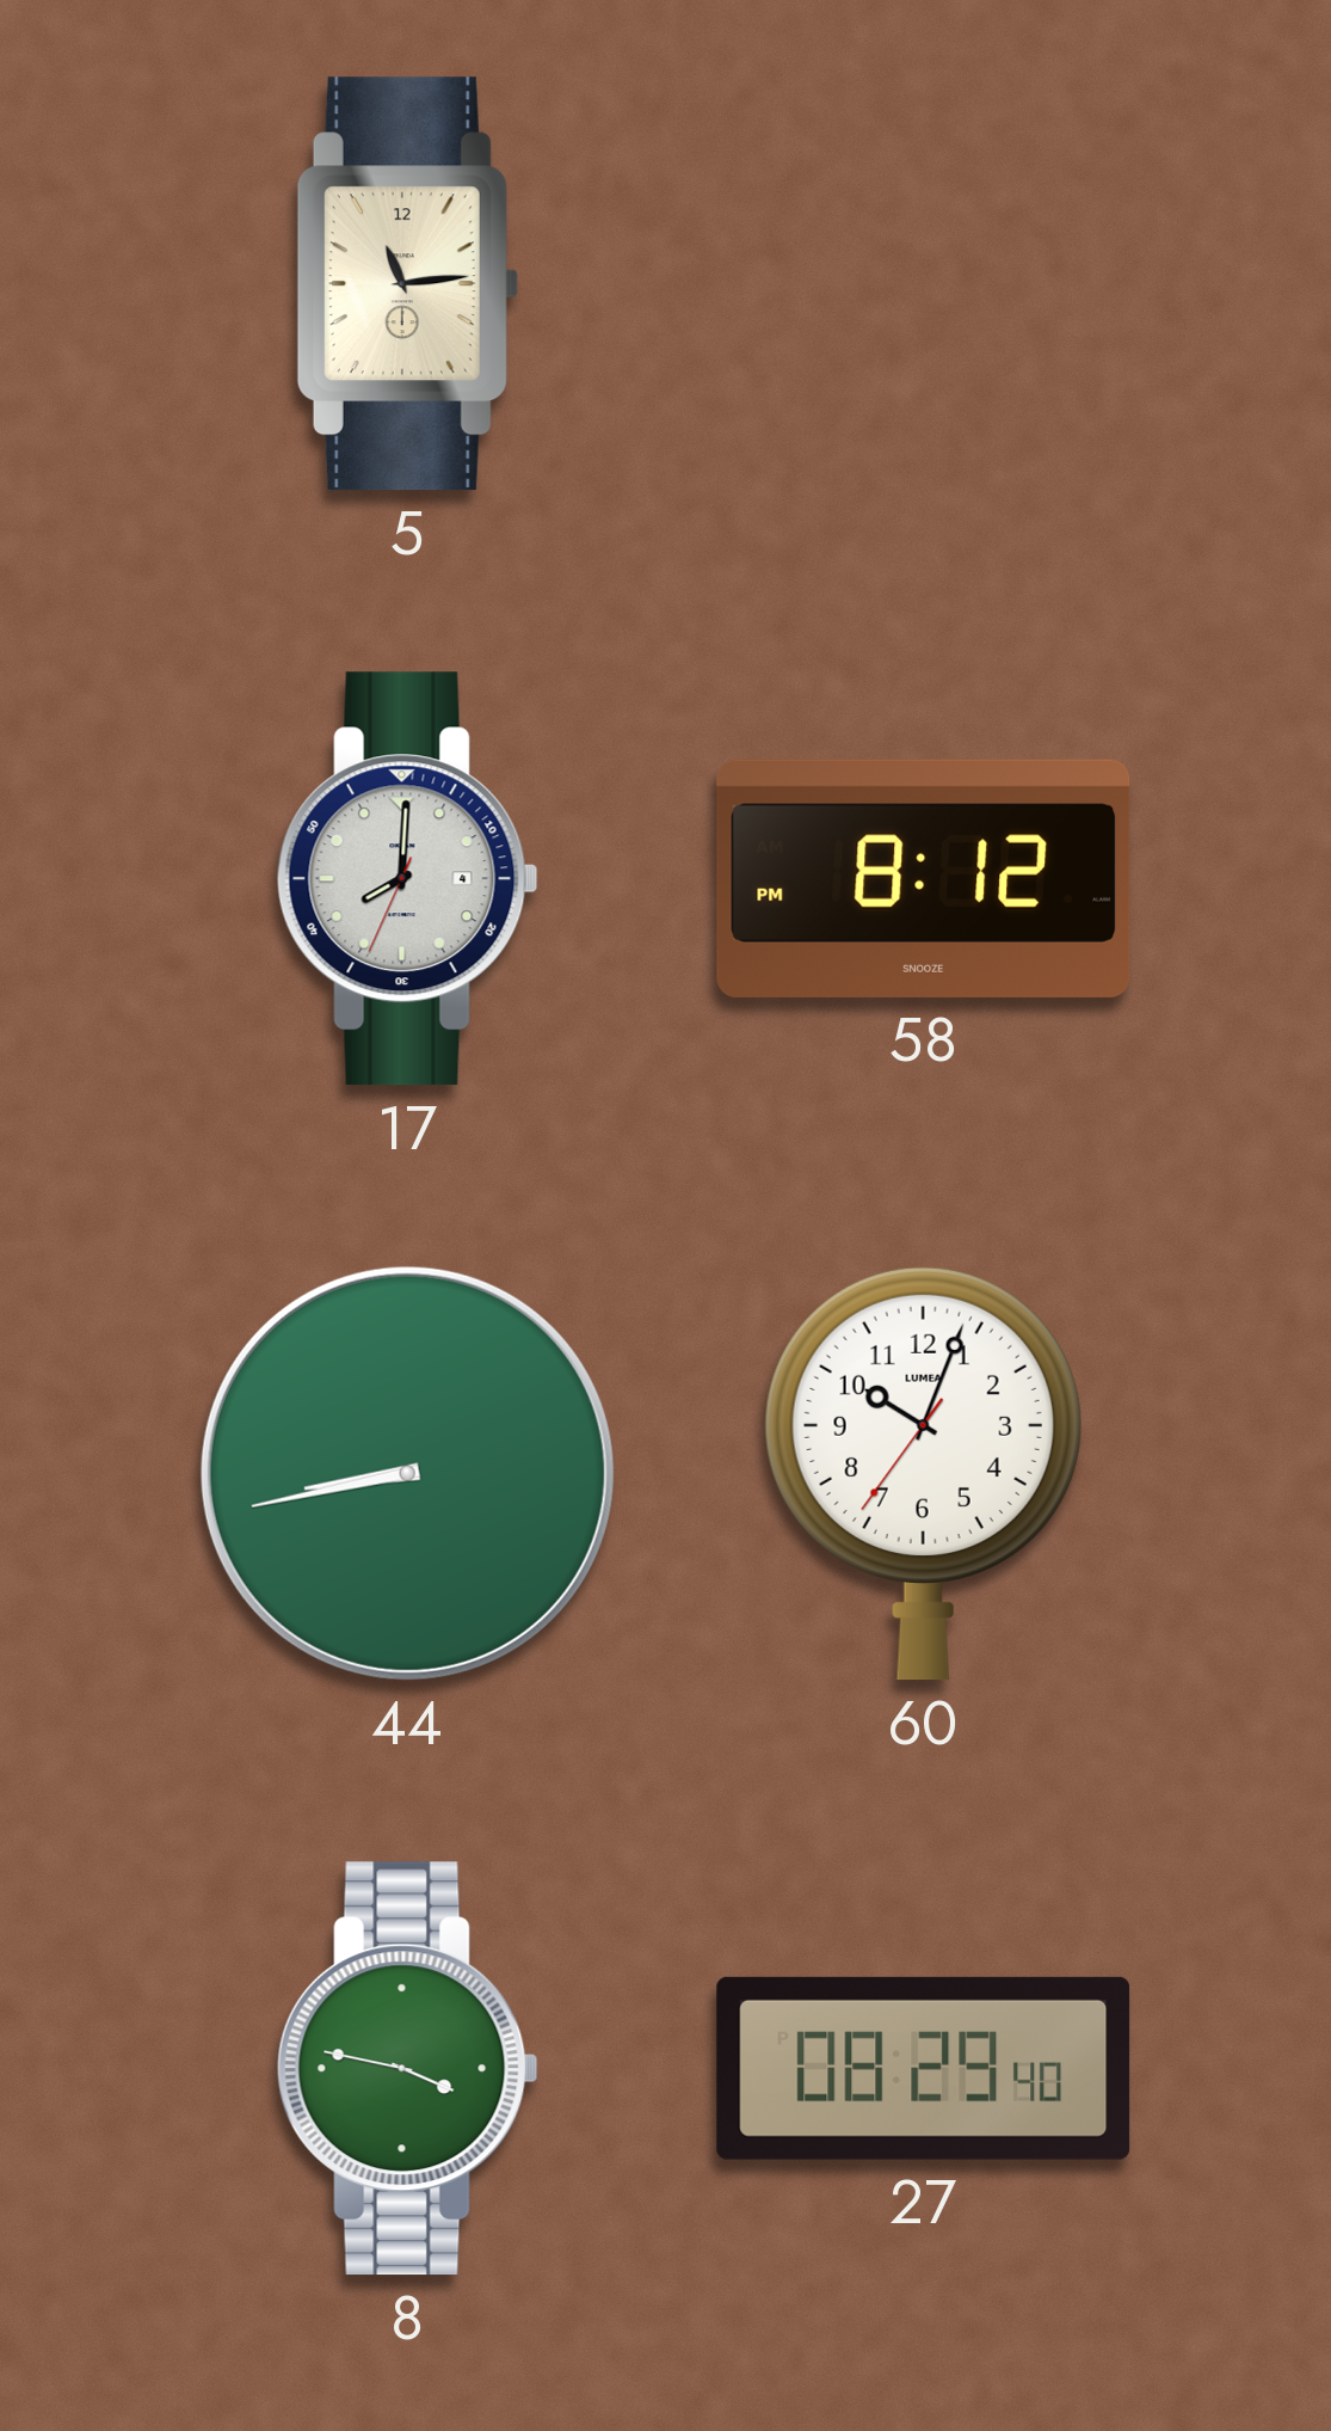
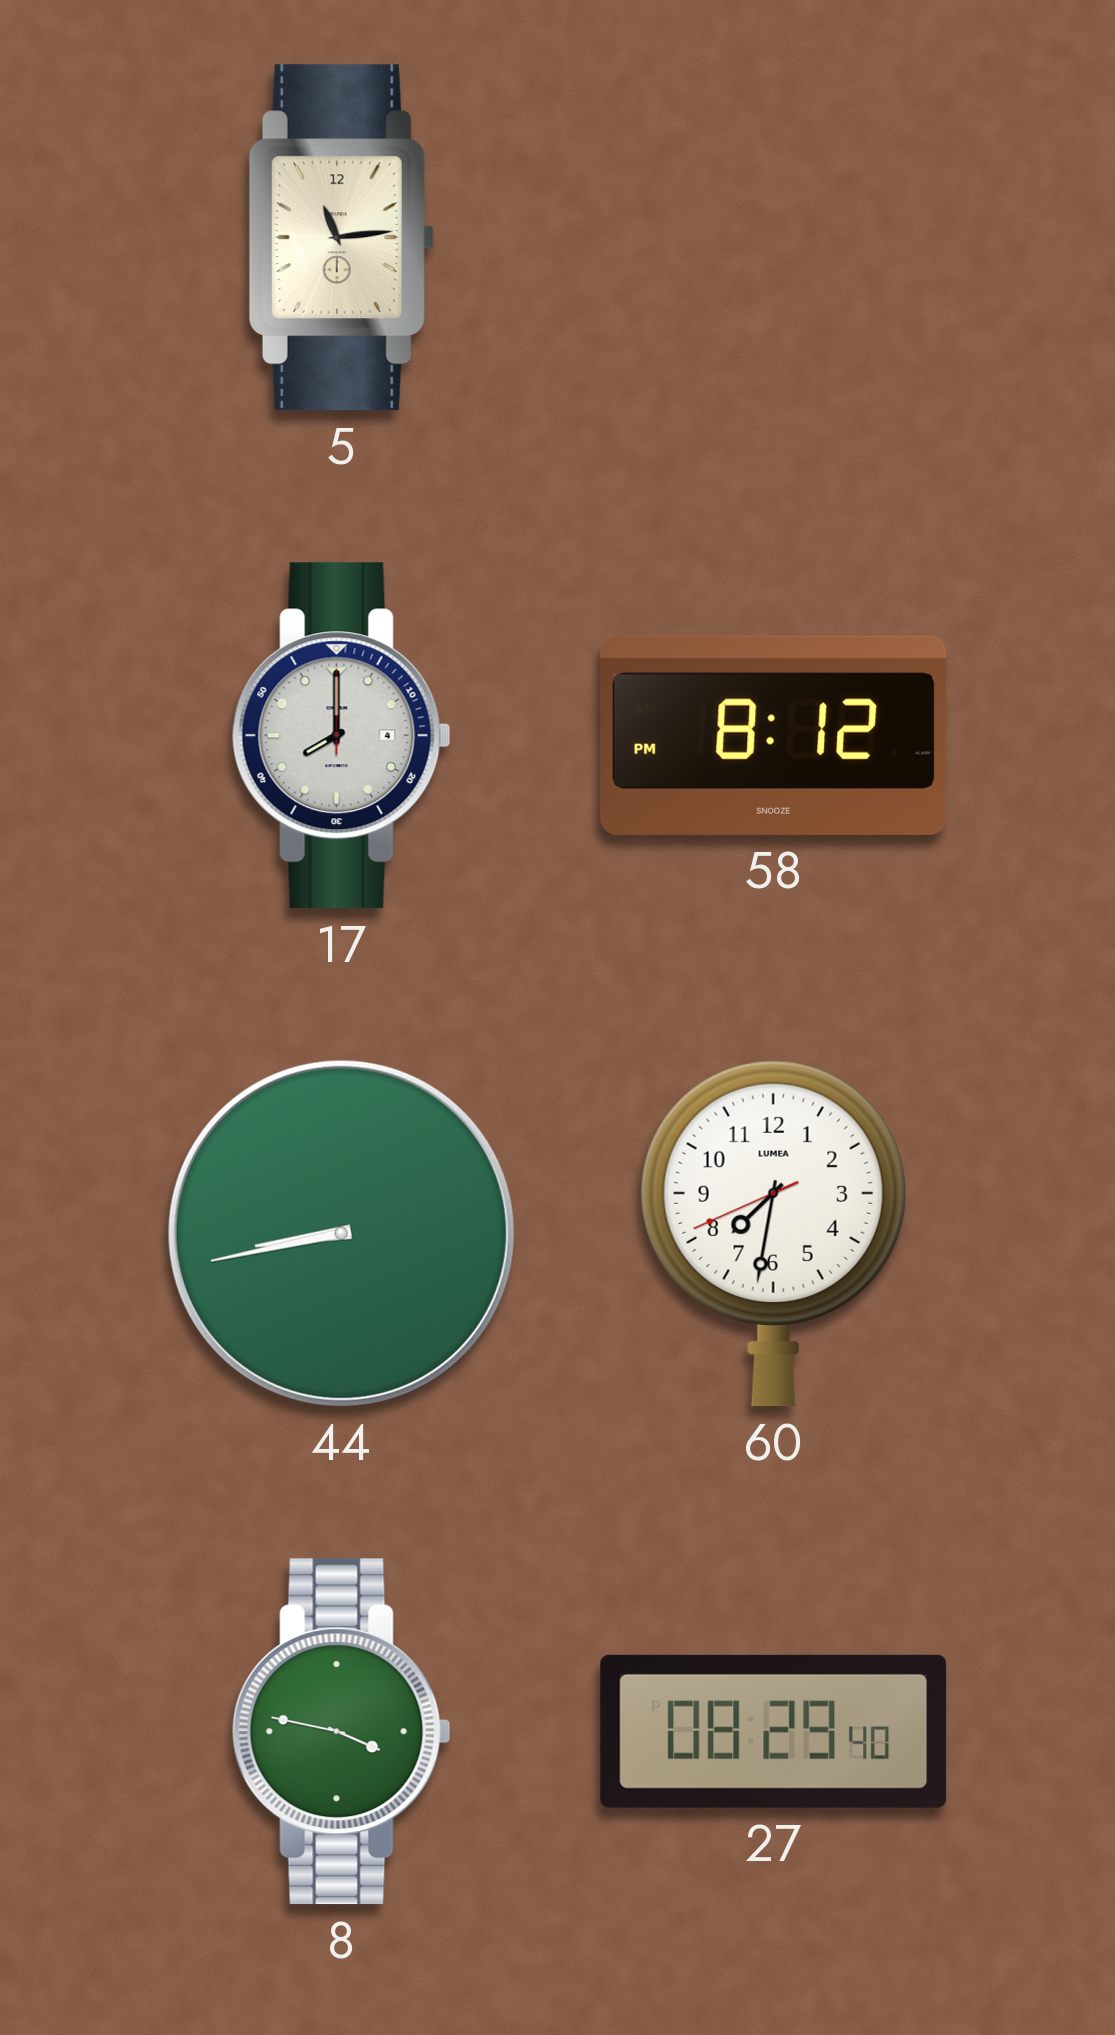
17: 8:00:34 -> 8:00:00
60: 10:03 -> 7:31
